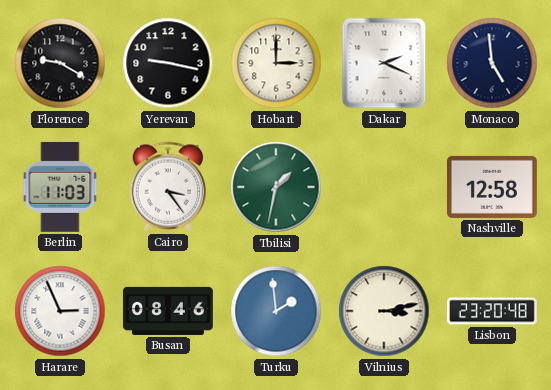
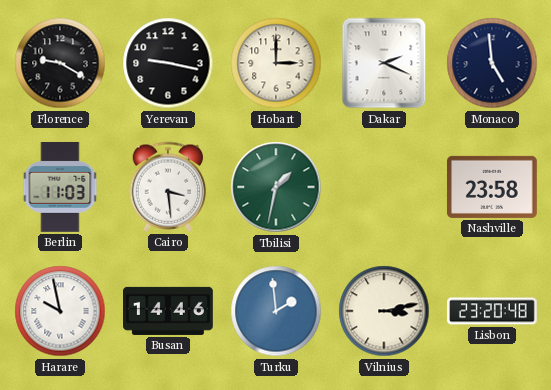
Cairo: 3:24 -> 3:29
Nashville: 12:58 -> 23:58
Harare: 2:56 -> 9:58
Busan: 08:46 -> 14:46
